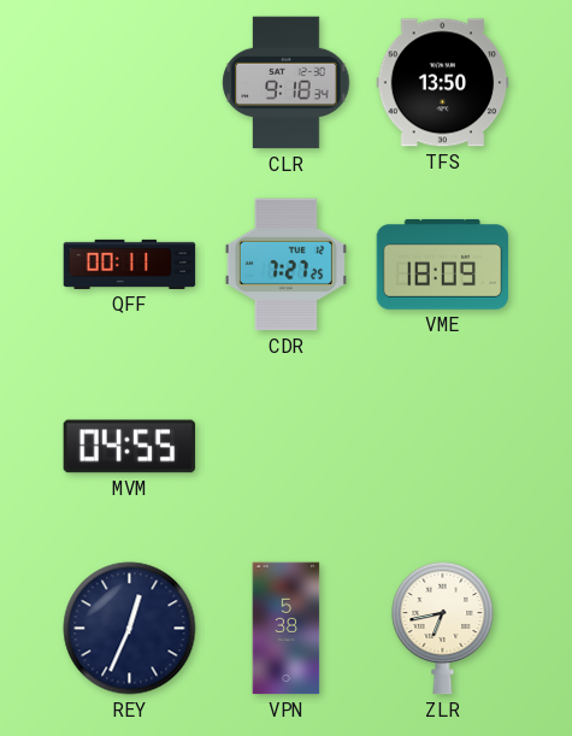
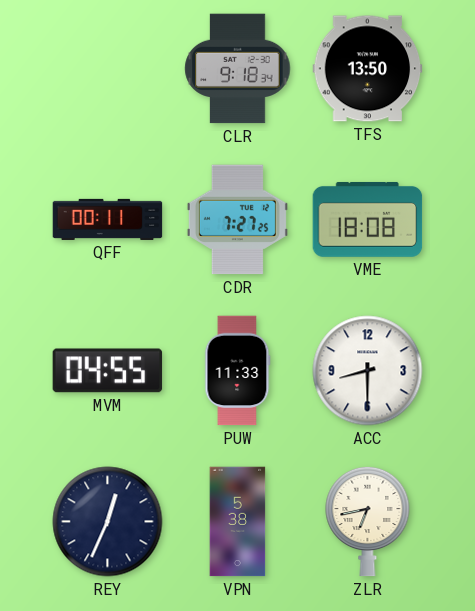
VME: 18:09 -> 18:08
PUW: none -> 11:33
ACC: none -> 8:30
